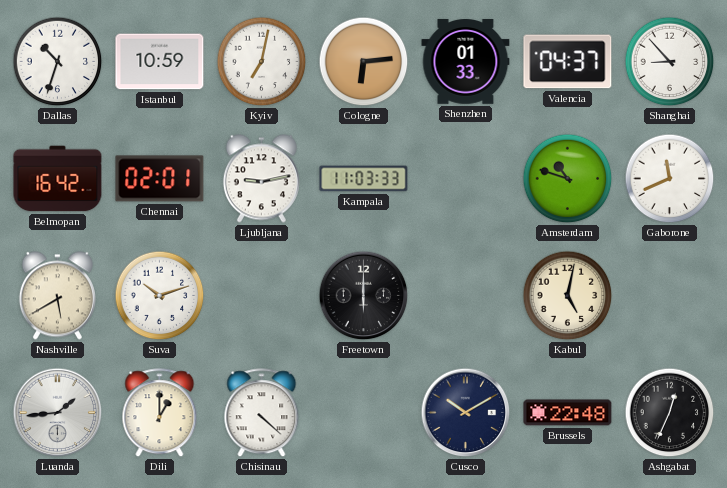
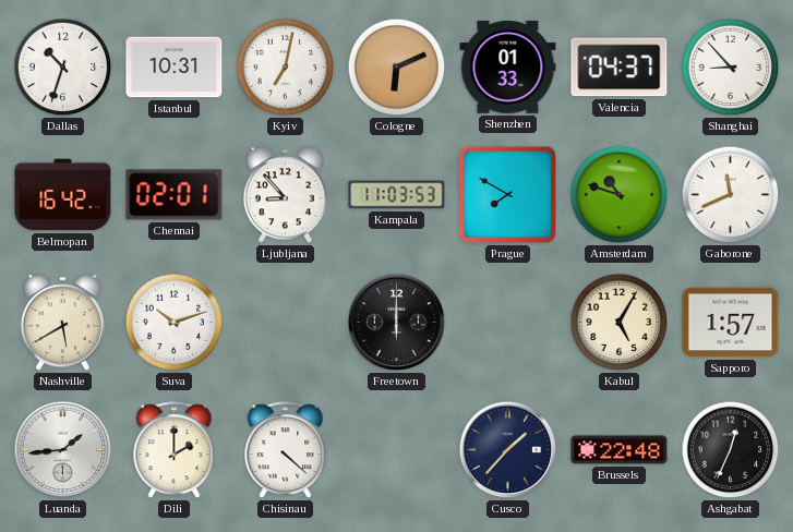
Istanbul: 10:59 -> 10:31
Cologne: 6:14 -> 6:11
Ljubljana: 9:13 -> 8:53
Kampala: 11:03:33 -> 11:03:53
Prague: none -> 7:50
Kabul: 5:02 -> 5:05
Sapporo: none -> 1:57
Dili: 1:00 -> 2:00
Cusco: 10:10 -> 1:37
